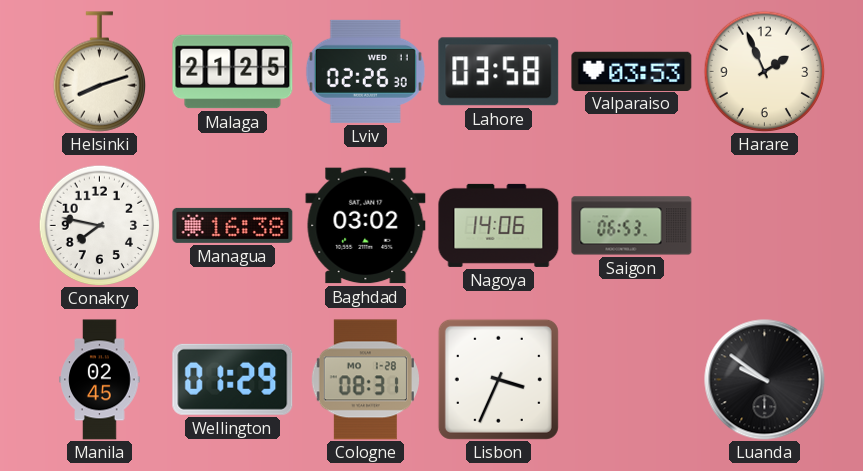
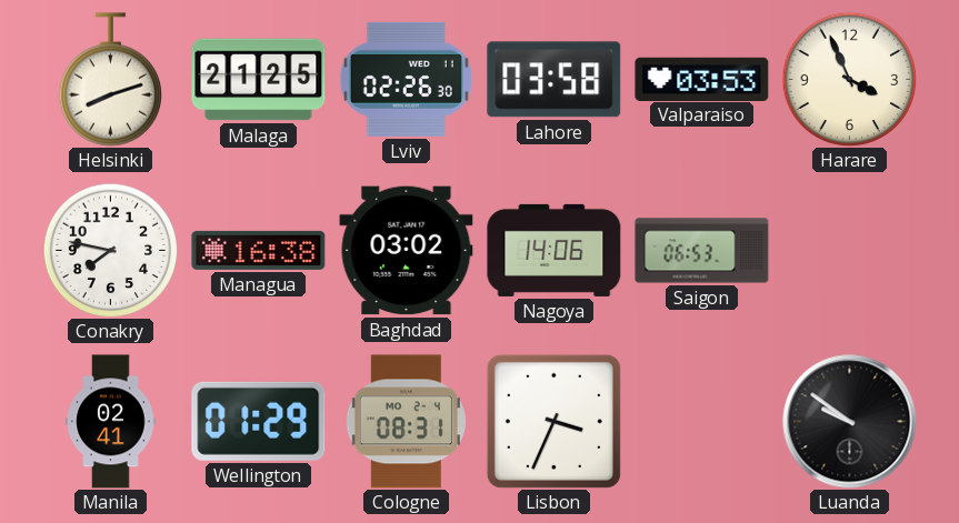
Harare: 1:56 -> 3:56
Manila: 02:45 -> 02:41
Cologne date: MO 1-28 -> MO 2-4
